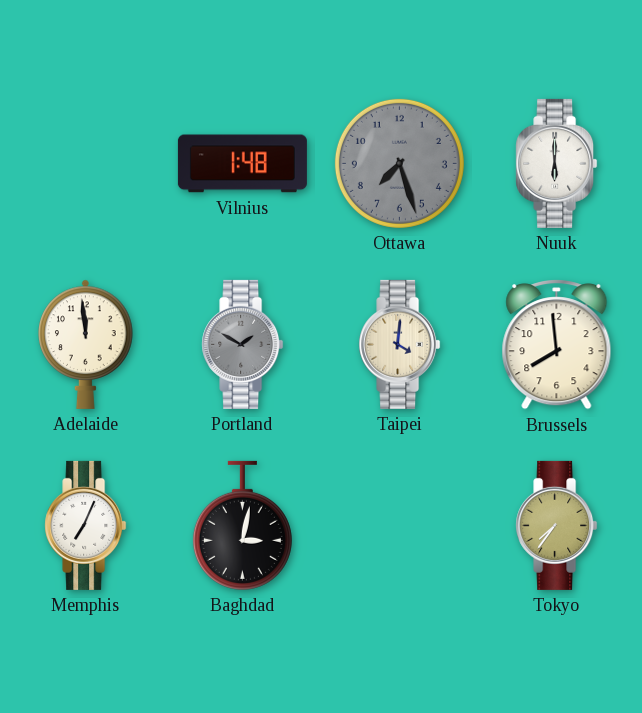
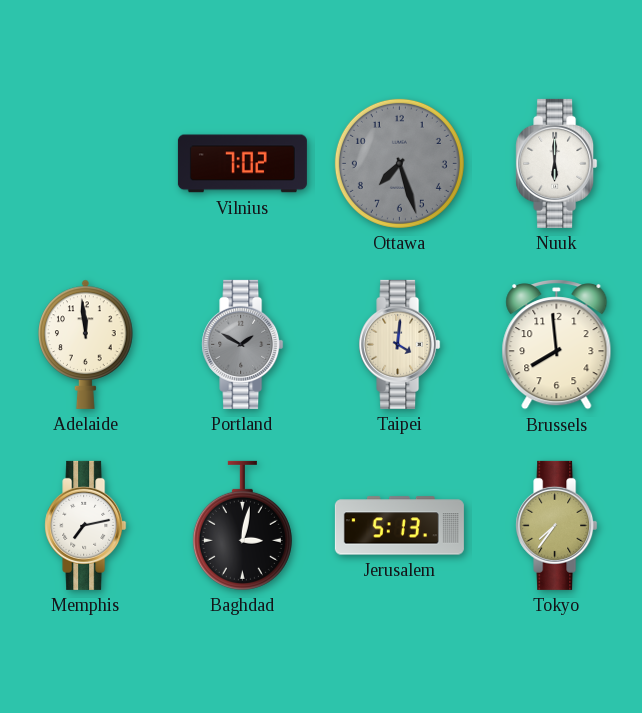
Vilnius: 1:48 -> 7:02
Memphis: 7:04 -> 7:13
Jerusalem: none -> 5:13
